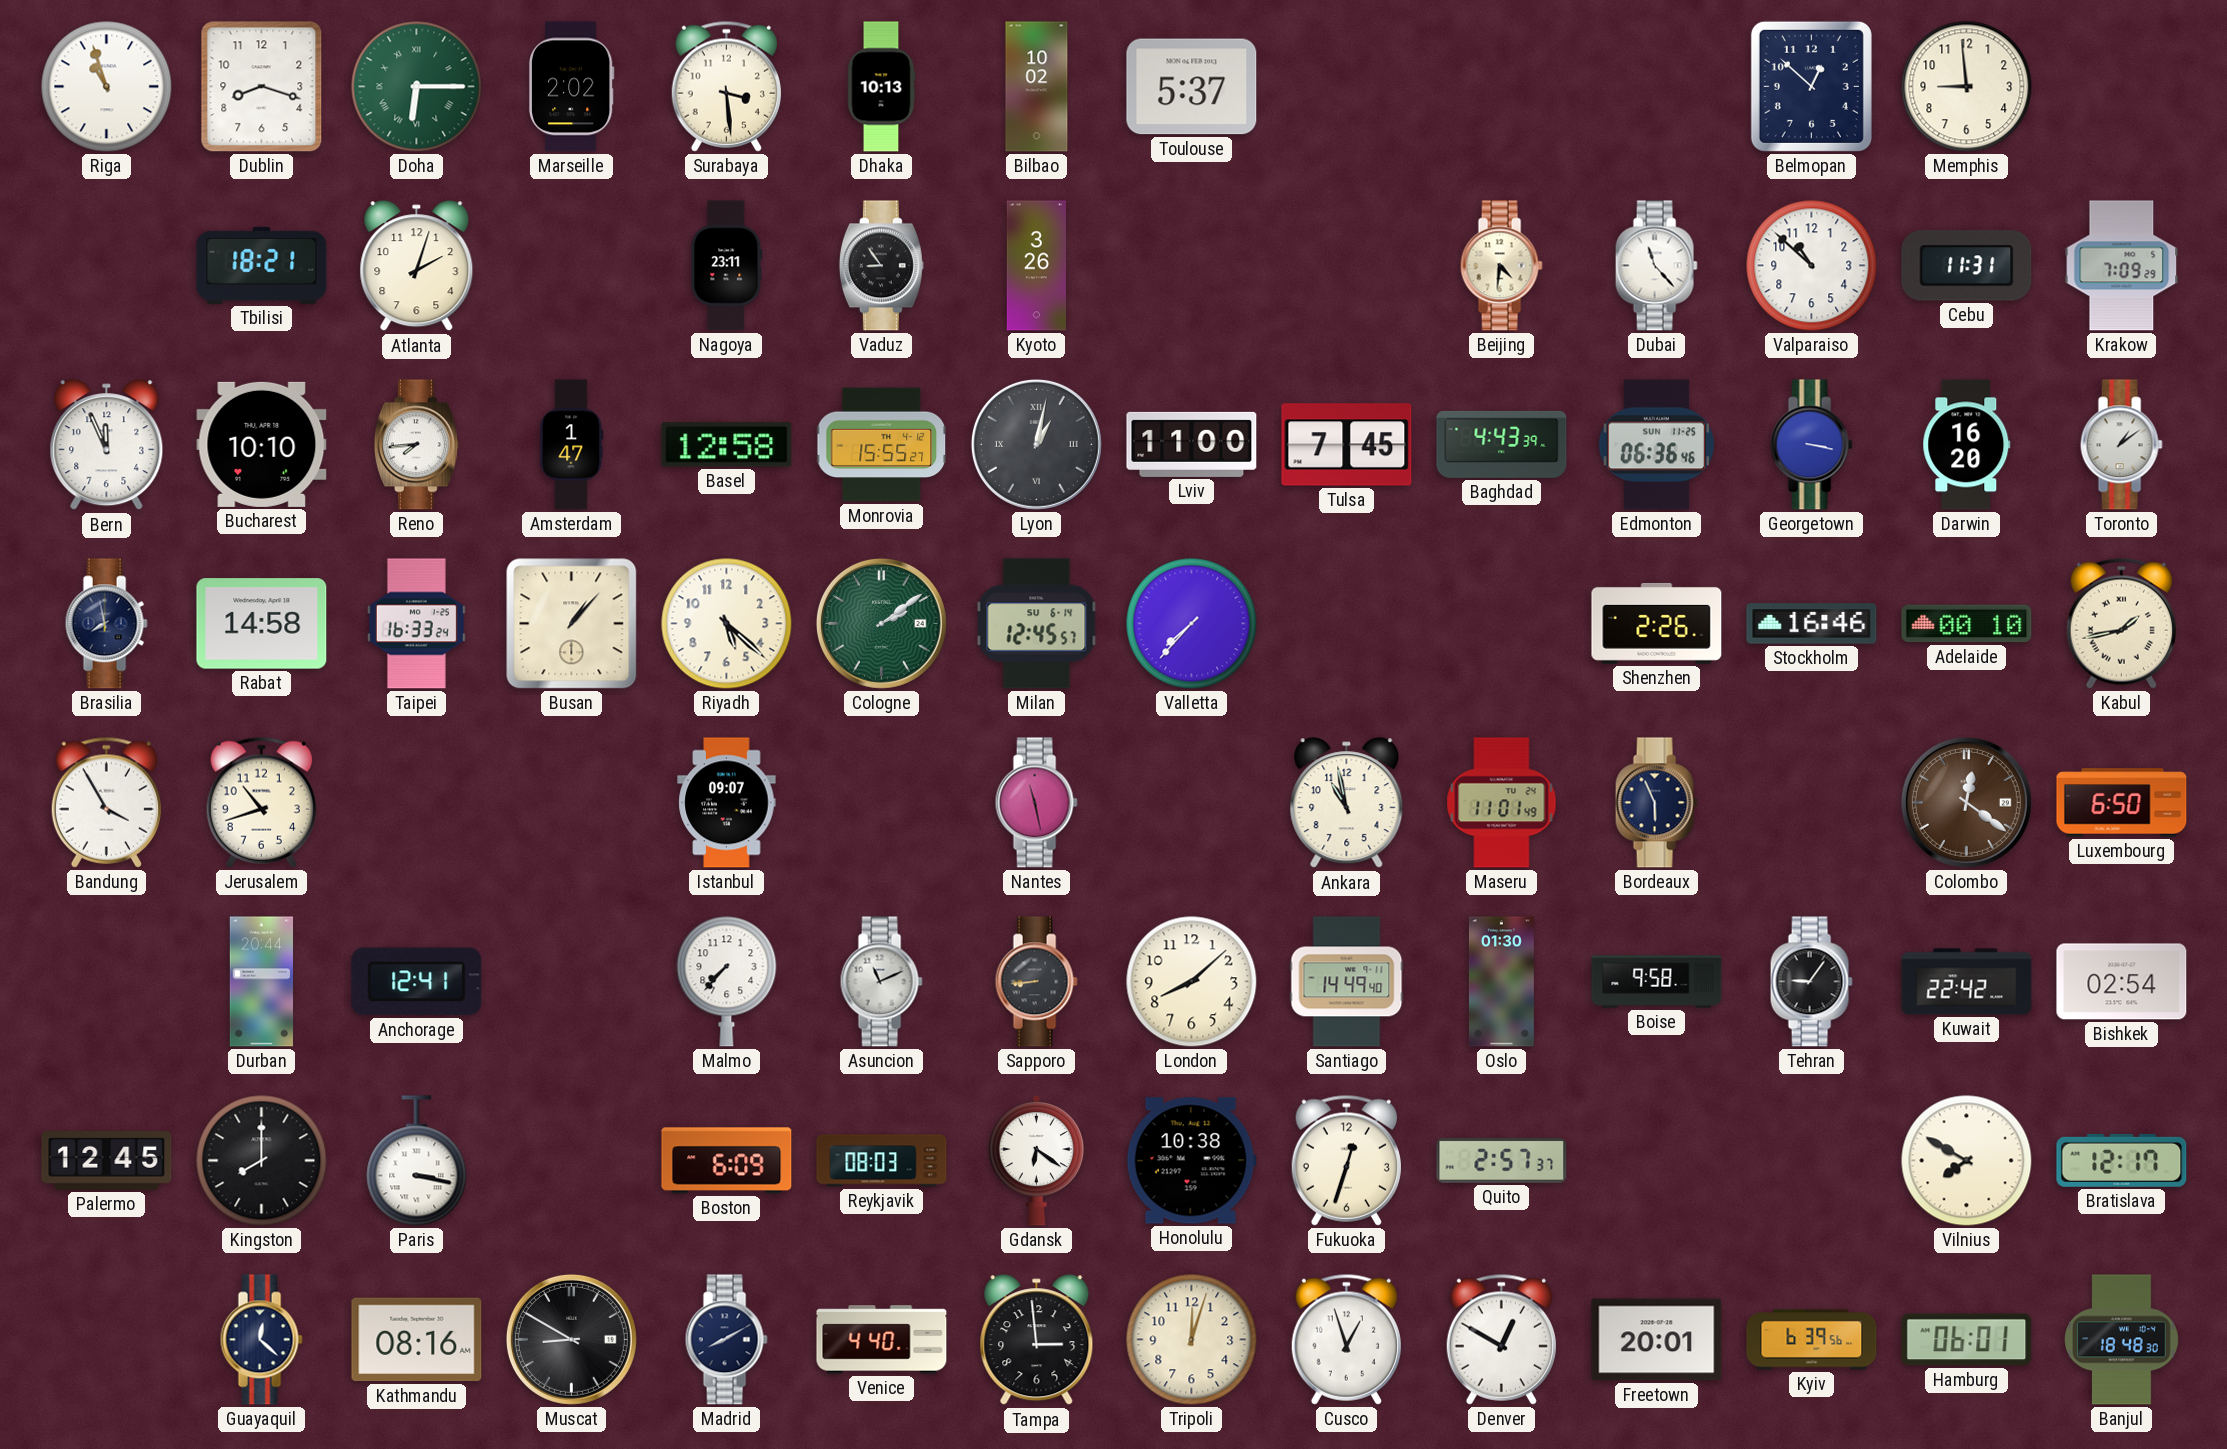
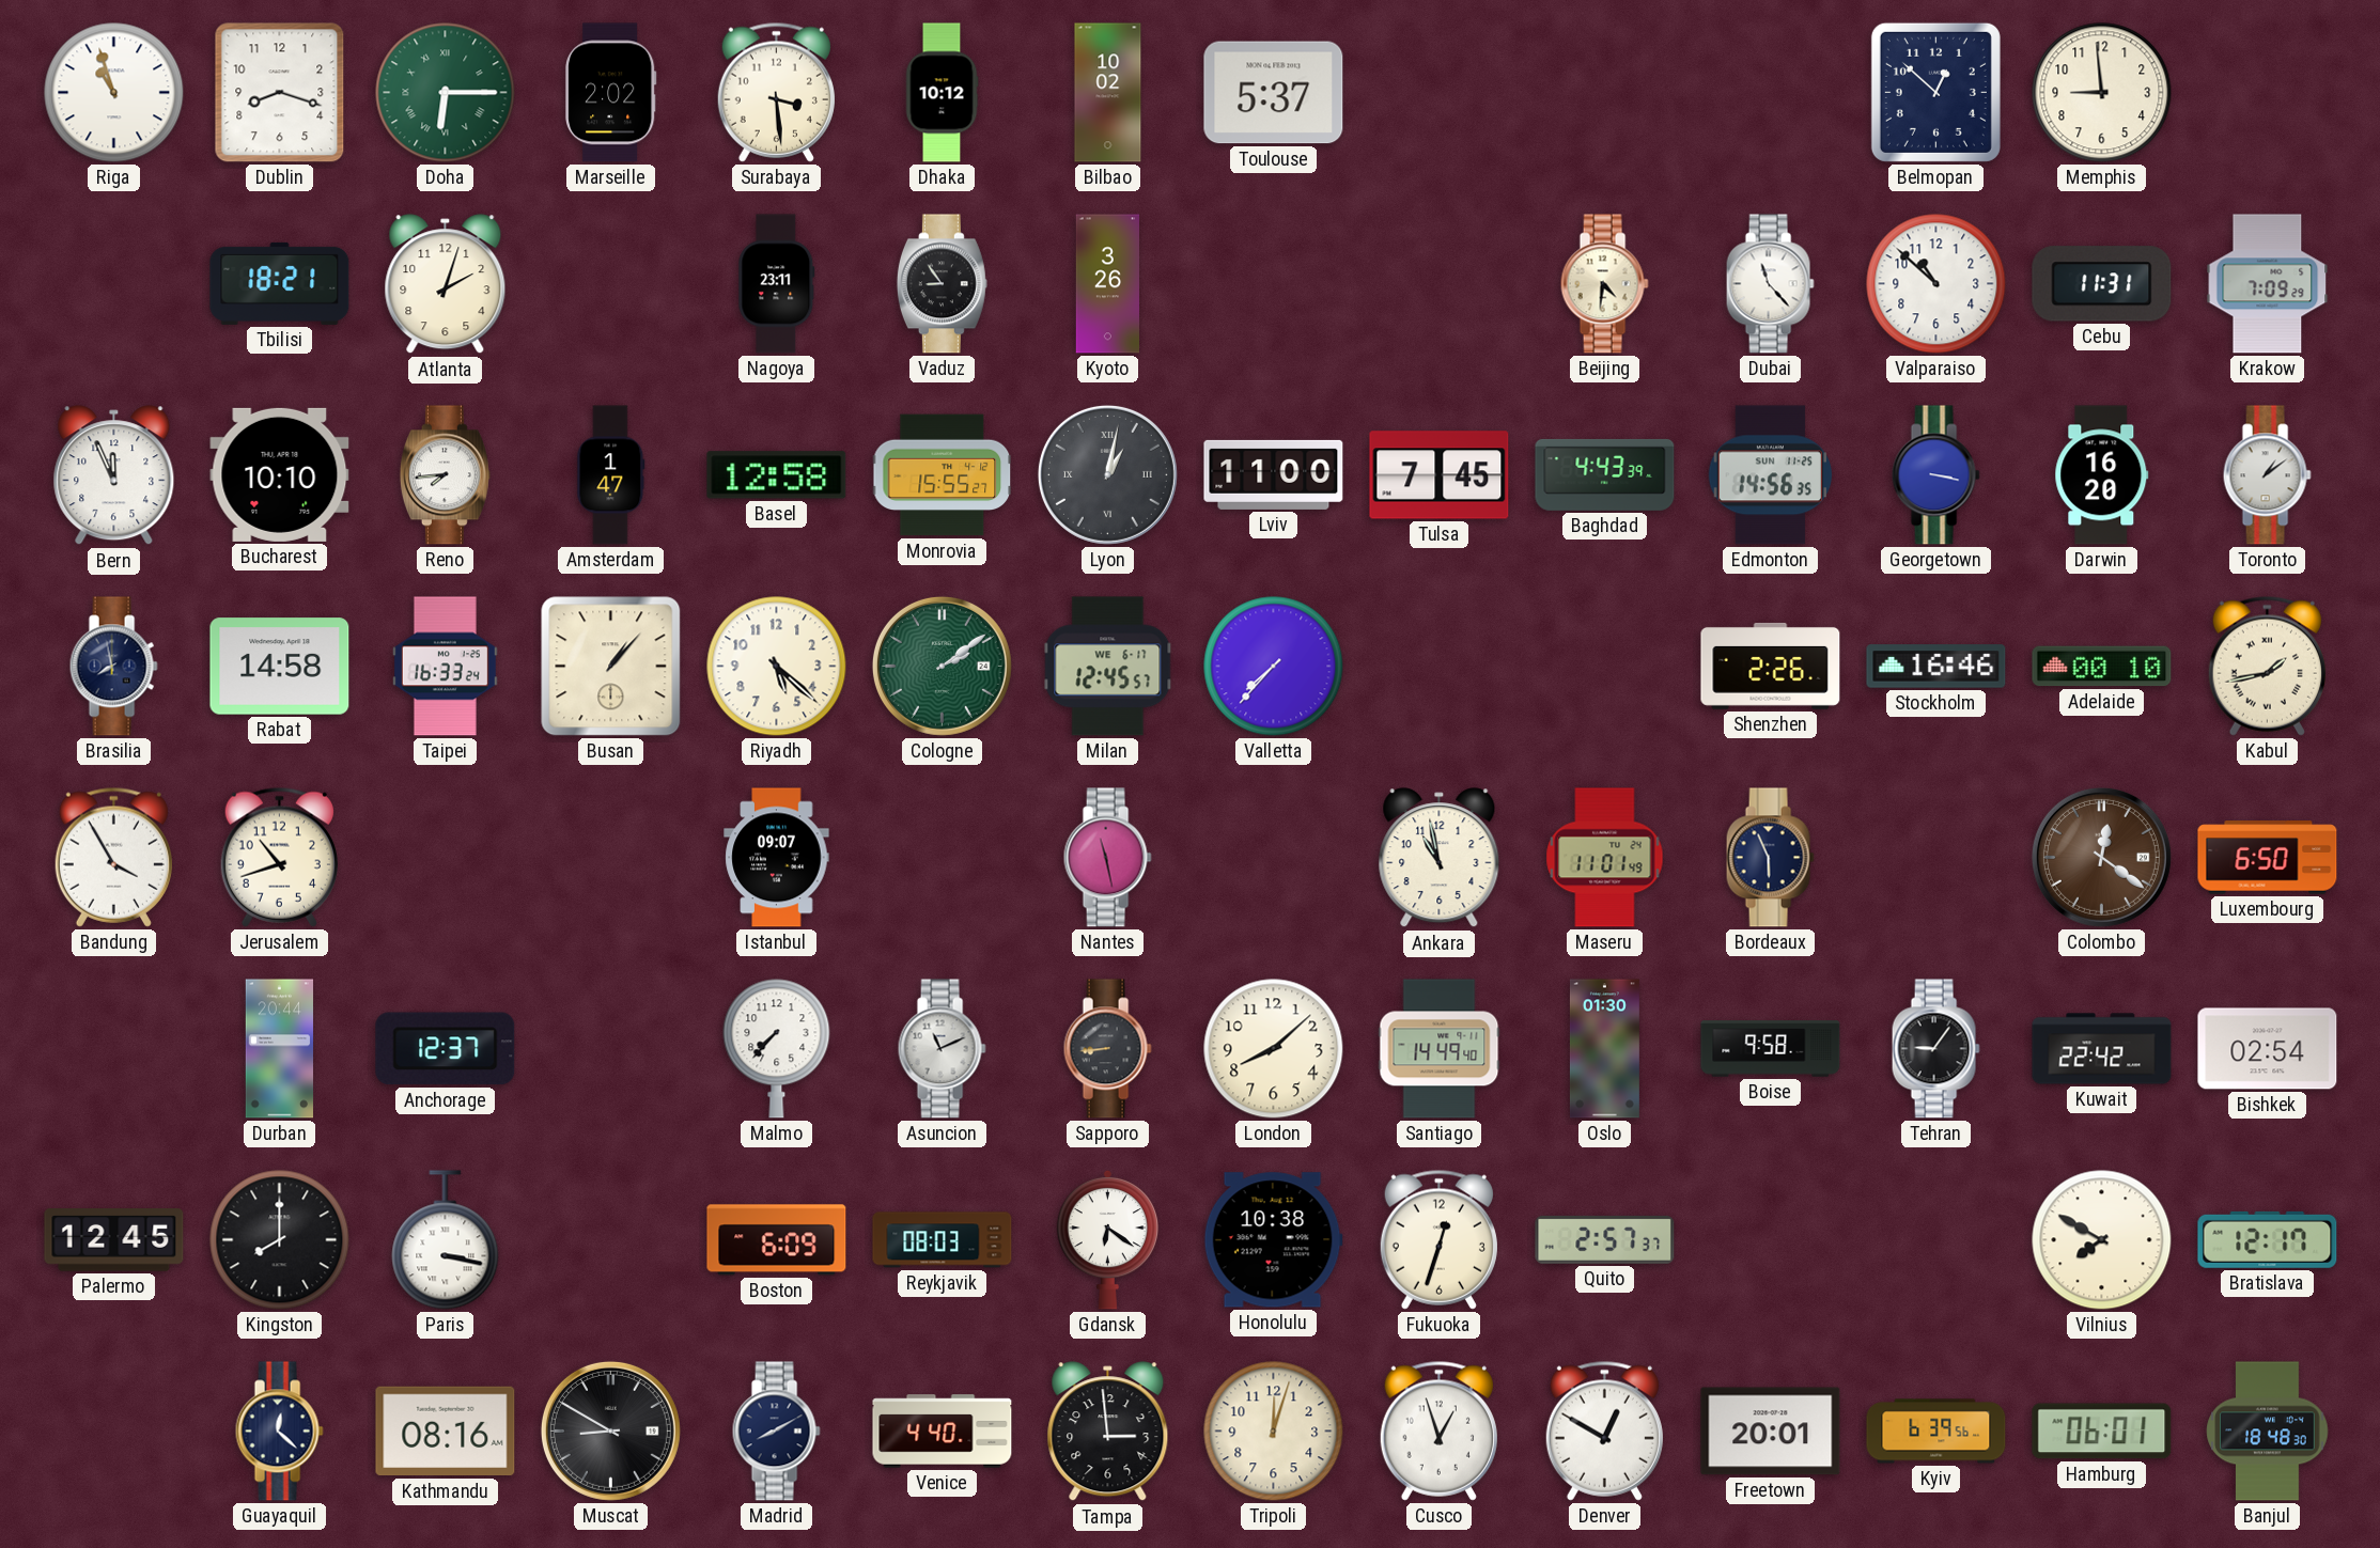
Dhaka: 10:13 -> 10:12
Edmonton: 06:36 -> 14:56
Milan date: SU 6-14 -> WE 6-17
Anchorage: 12:41 -> 12:37
